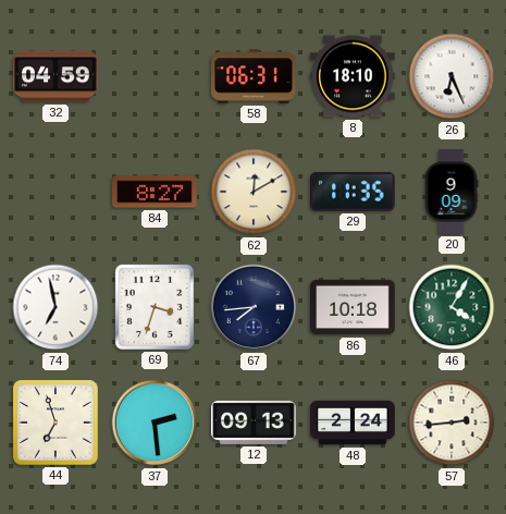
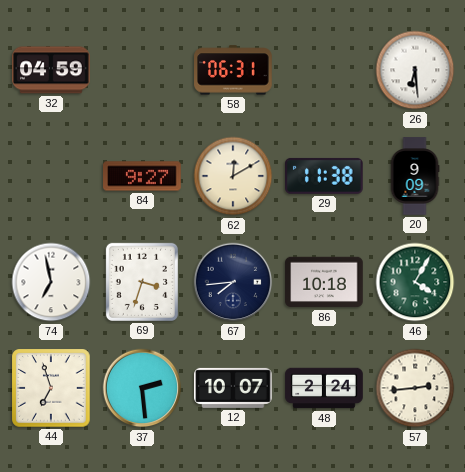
8: 18:10 -> none
26: 6:26 -> 6:29
84: 8:27 -> 9:27
29: 11:35 -> 11:38
12: 09:13 -> 10:07
